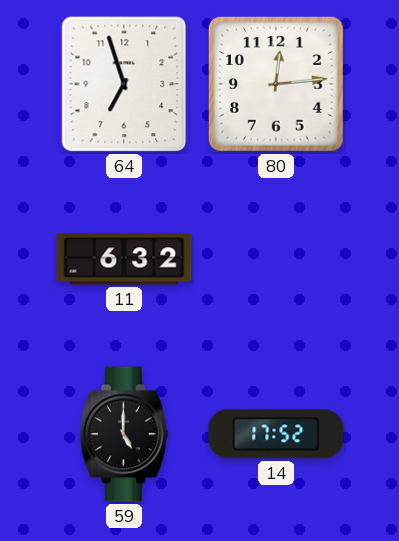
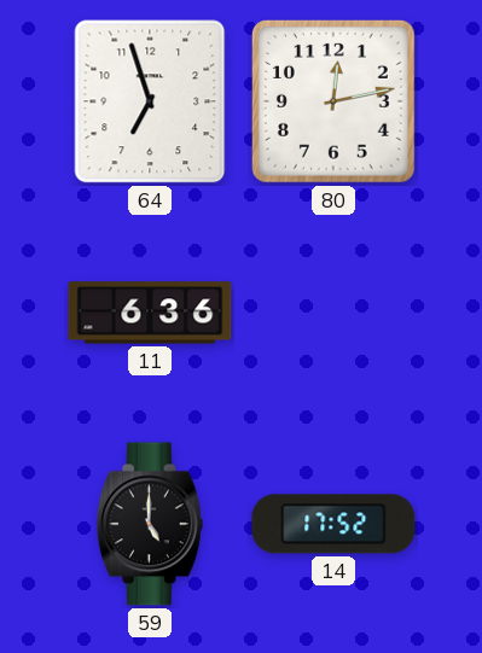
80: 12:14 -> 12:13
11: 6:32 -> 6:36
